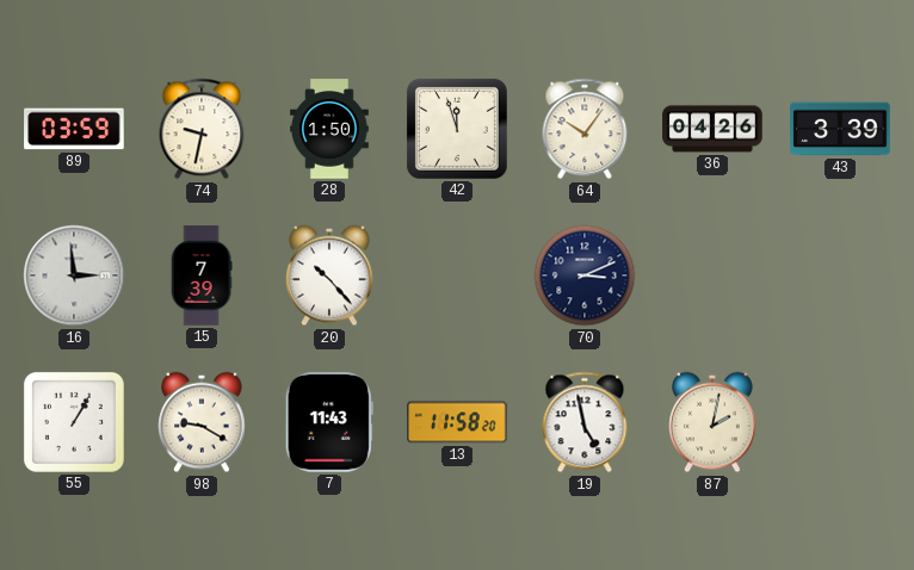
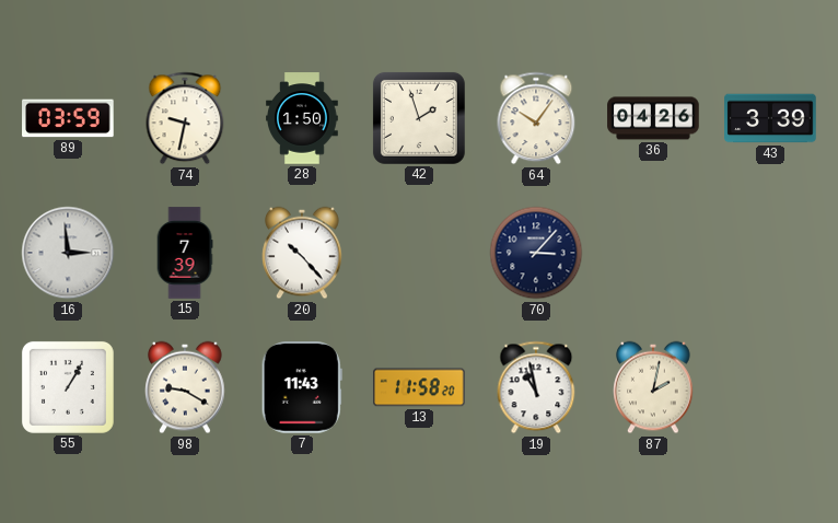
42: 11:57 -> 1:57
70: 3:11 -> 3:07
19: 4:58 -> 10:58
